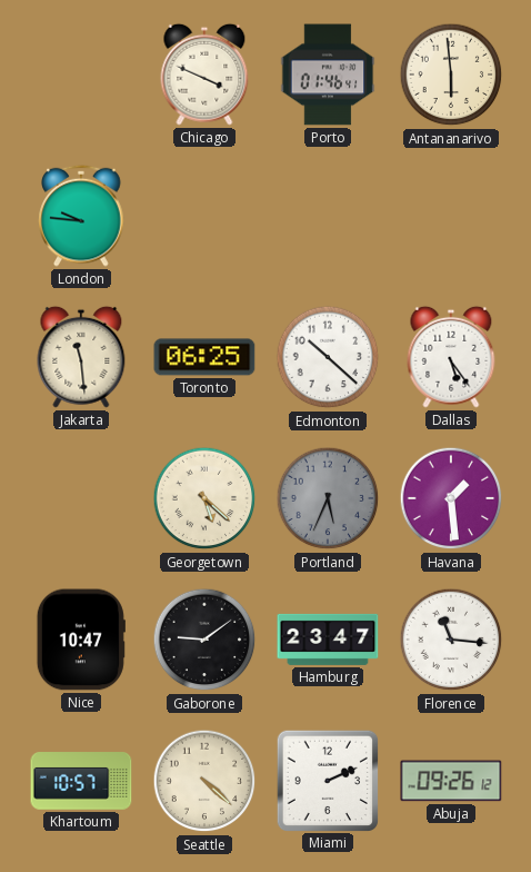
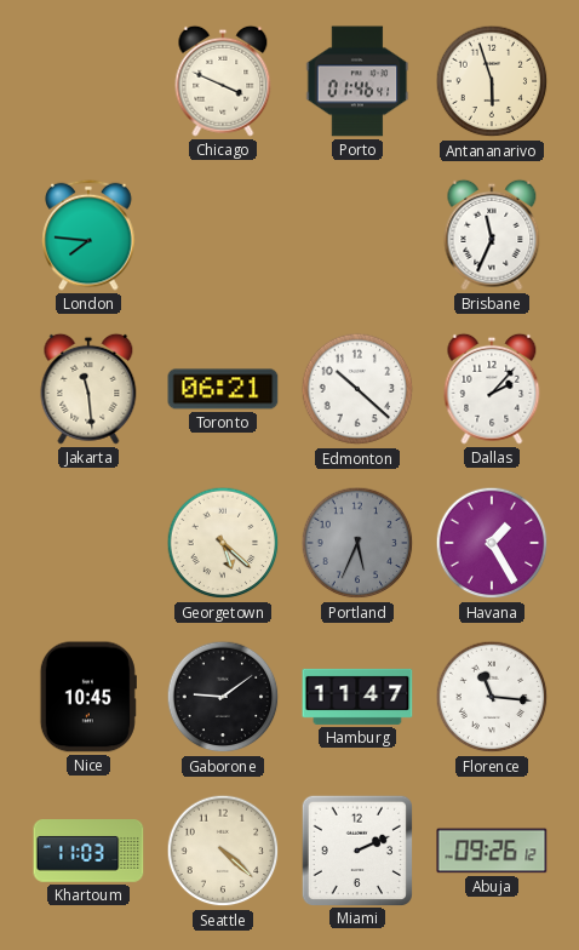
Antananarivo: 5:59 -> 5:57
London: 9:46 -> 7:46
Brisbane: none -> 11:34
Toronto: 06:25 -> 06:21
Dallas: 5:24 -> 2:07
Havana: 1:29 -> 1:25
Nice: 10:47 -> 10:45
Hamburg: 23:47 -> 11:47
Khartoum: 10:57 -> 11:03
